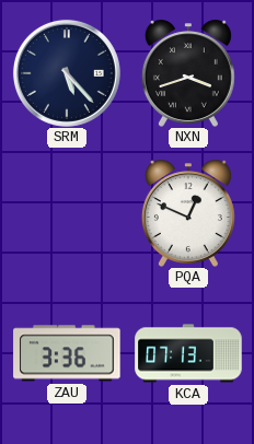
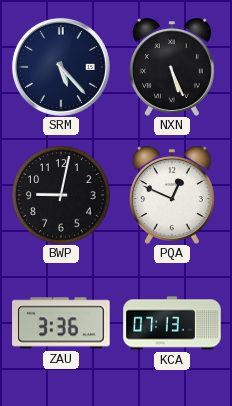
NXN: 3:42 -> 5:26
BWP: none -> 9:02
